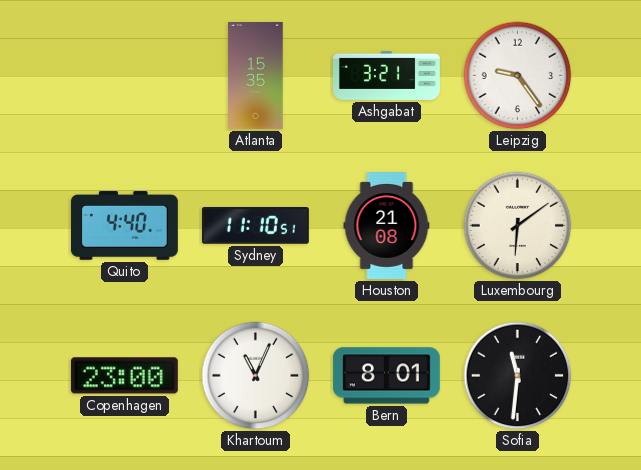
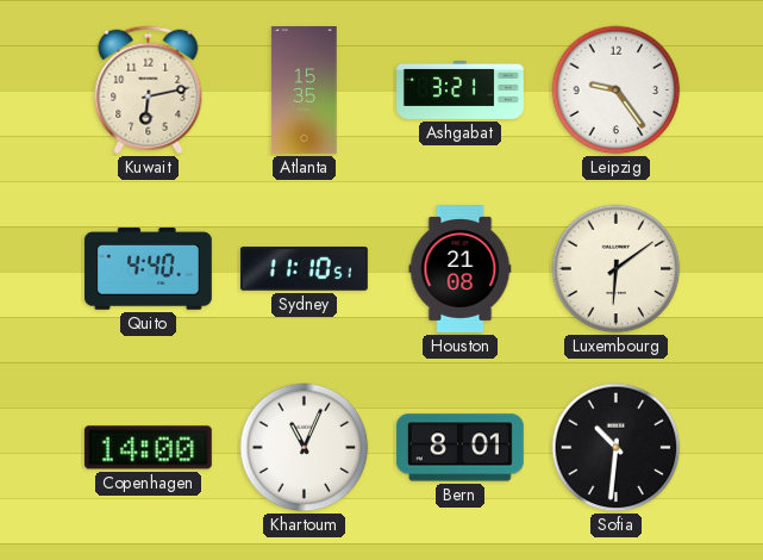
Kuwait: none -> 6:13
Copenhagen: 23:00 -> 14:00
Sofia: 11:31 -> 10:31
